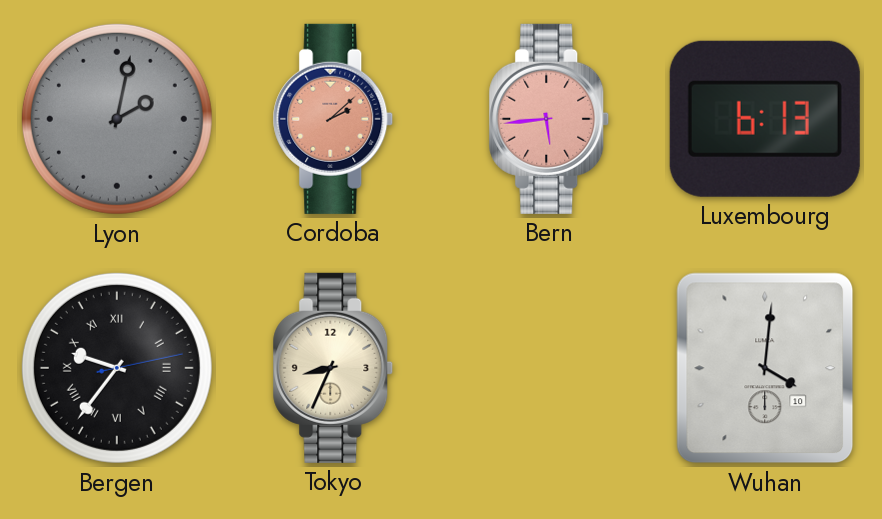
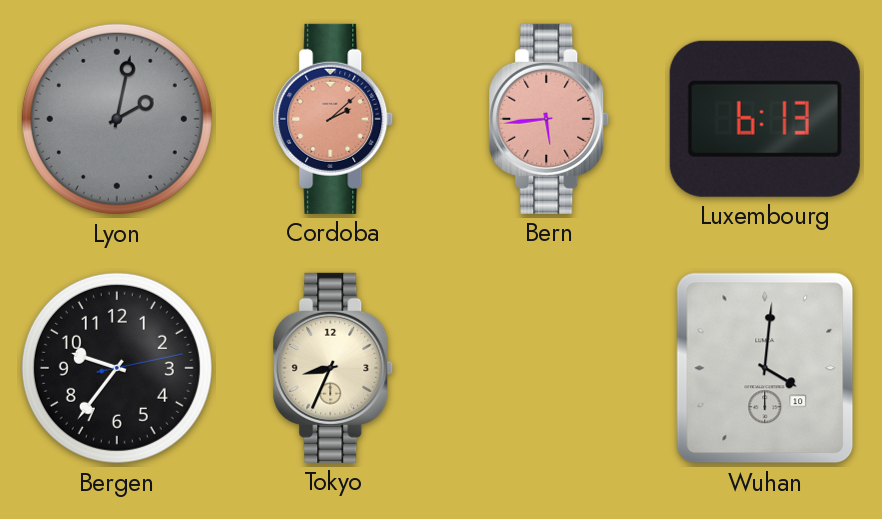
Bergen numerals: Roman -> Arabic
